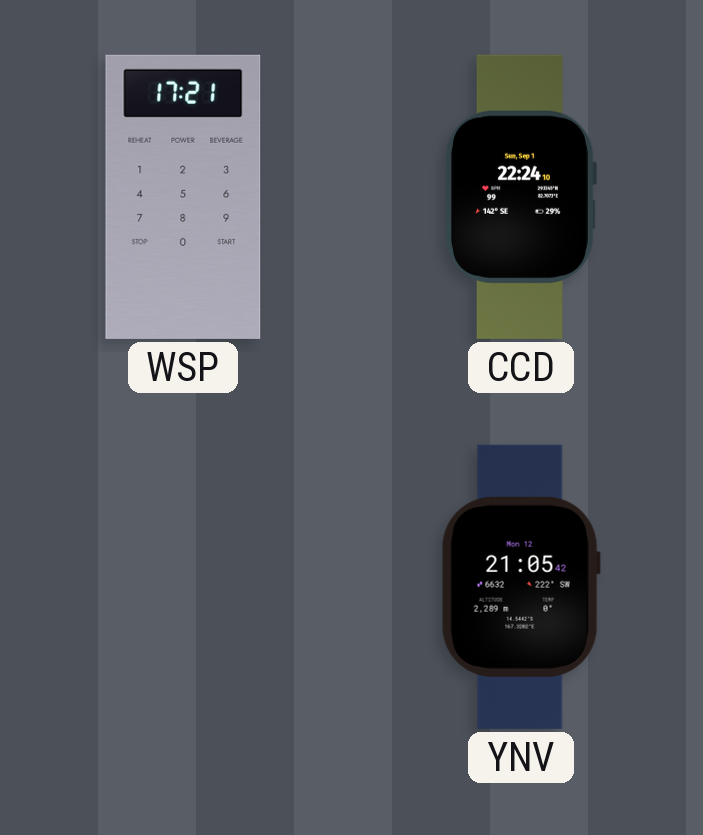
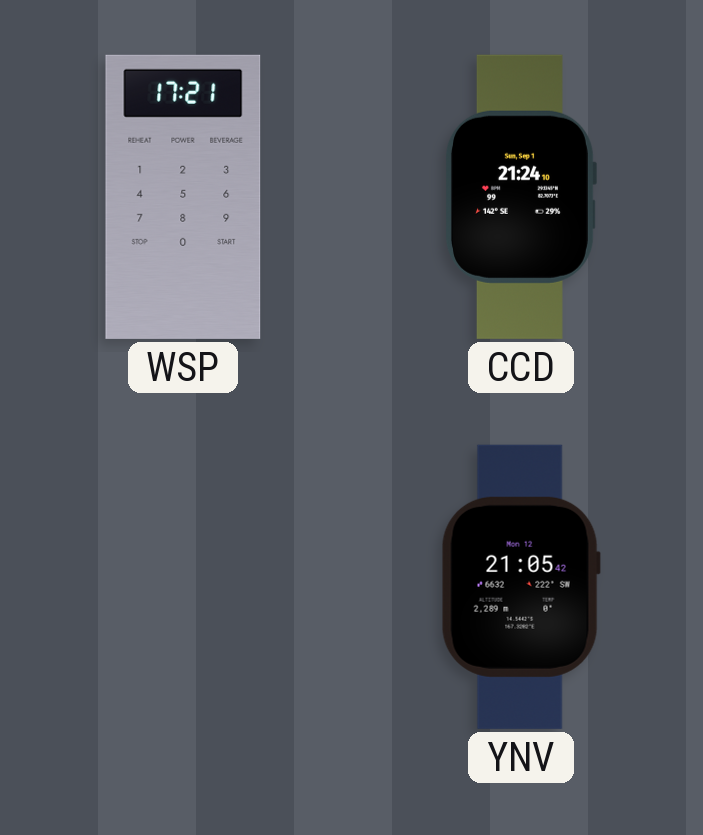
CCD: 22:24 -> 21:24
